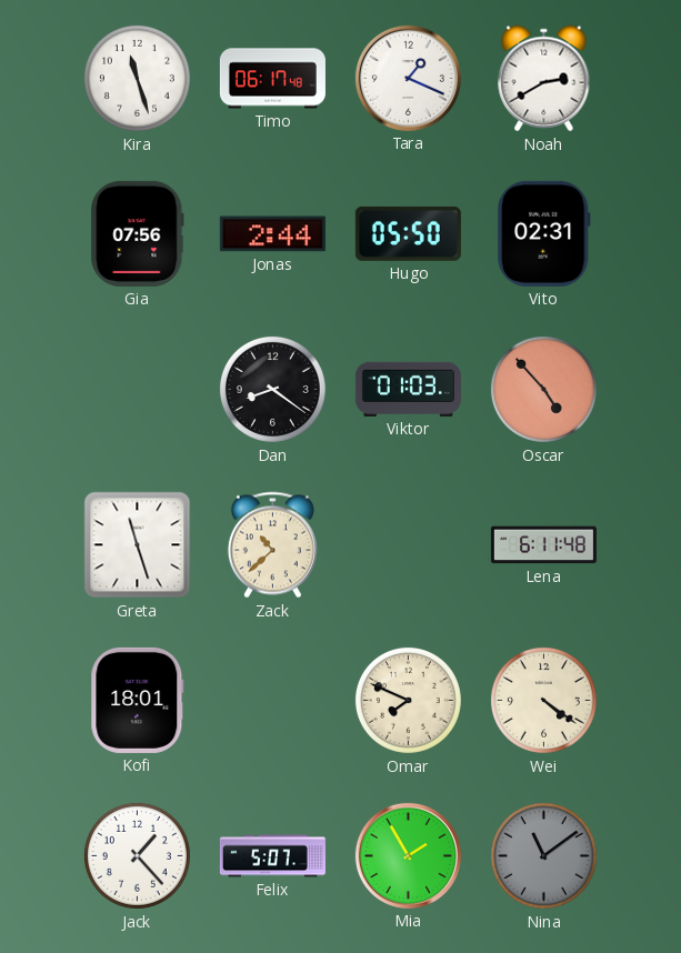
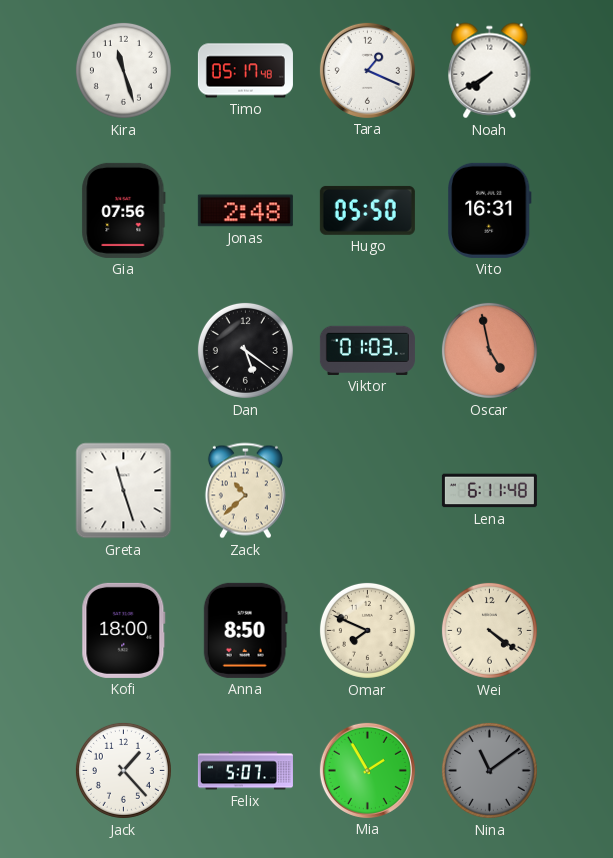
Timo: 06:17 -> 05:17
Noah: 2:40 -> 7:40
Jonas: 2:44 -> 2:48
Vito: 02:31 -> 16:31
Dan: 8:21 -> 5:21
Oscar: 4:53 -> 4:58
Kofi: 18:01 -> 18:00
Anna: none -> 8:50
